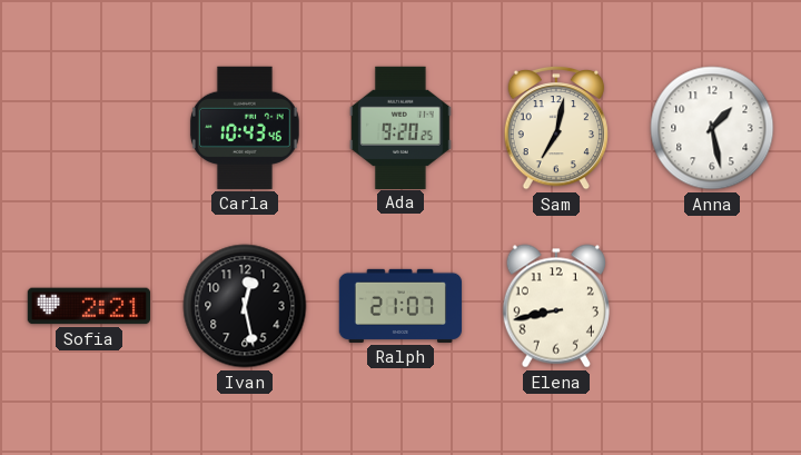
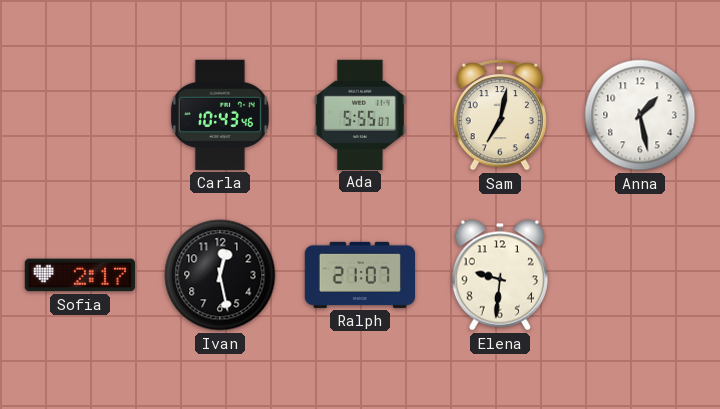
Ada: 9:20 -> 5:55
Sofia: 2:21 -> 2:17
Elena: 8:43 -> 9:31
